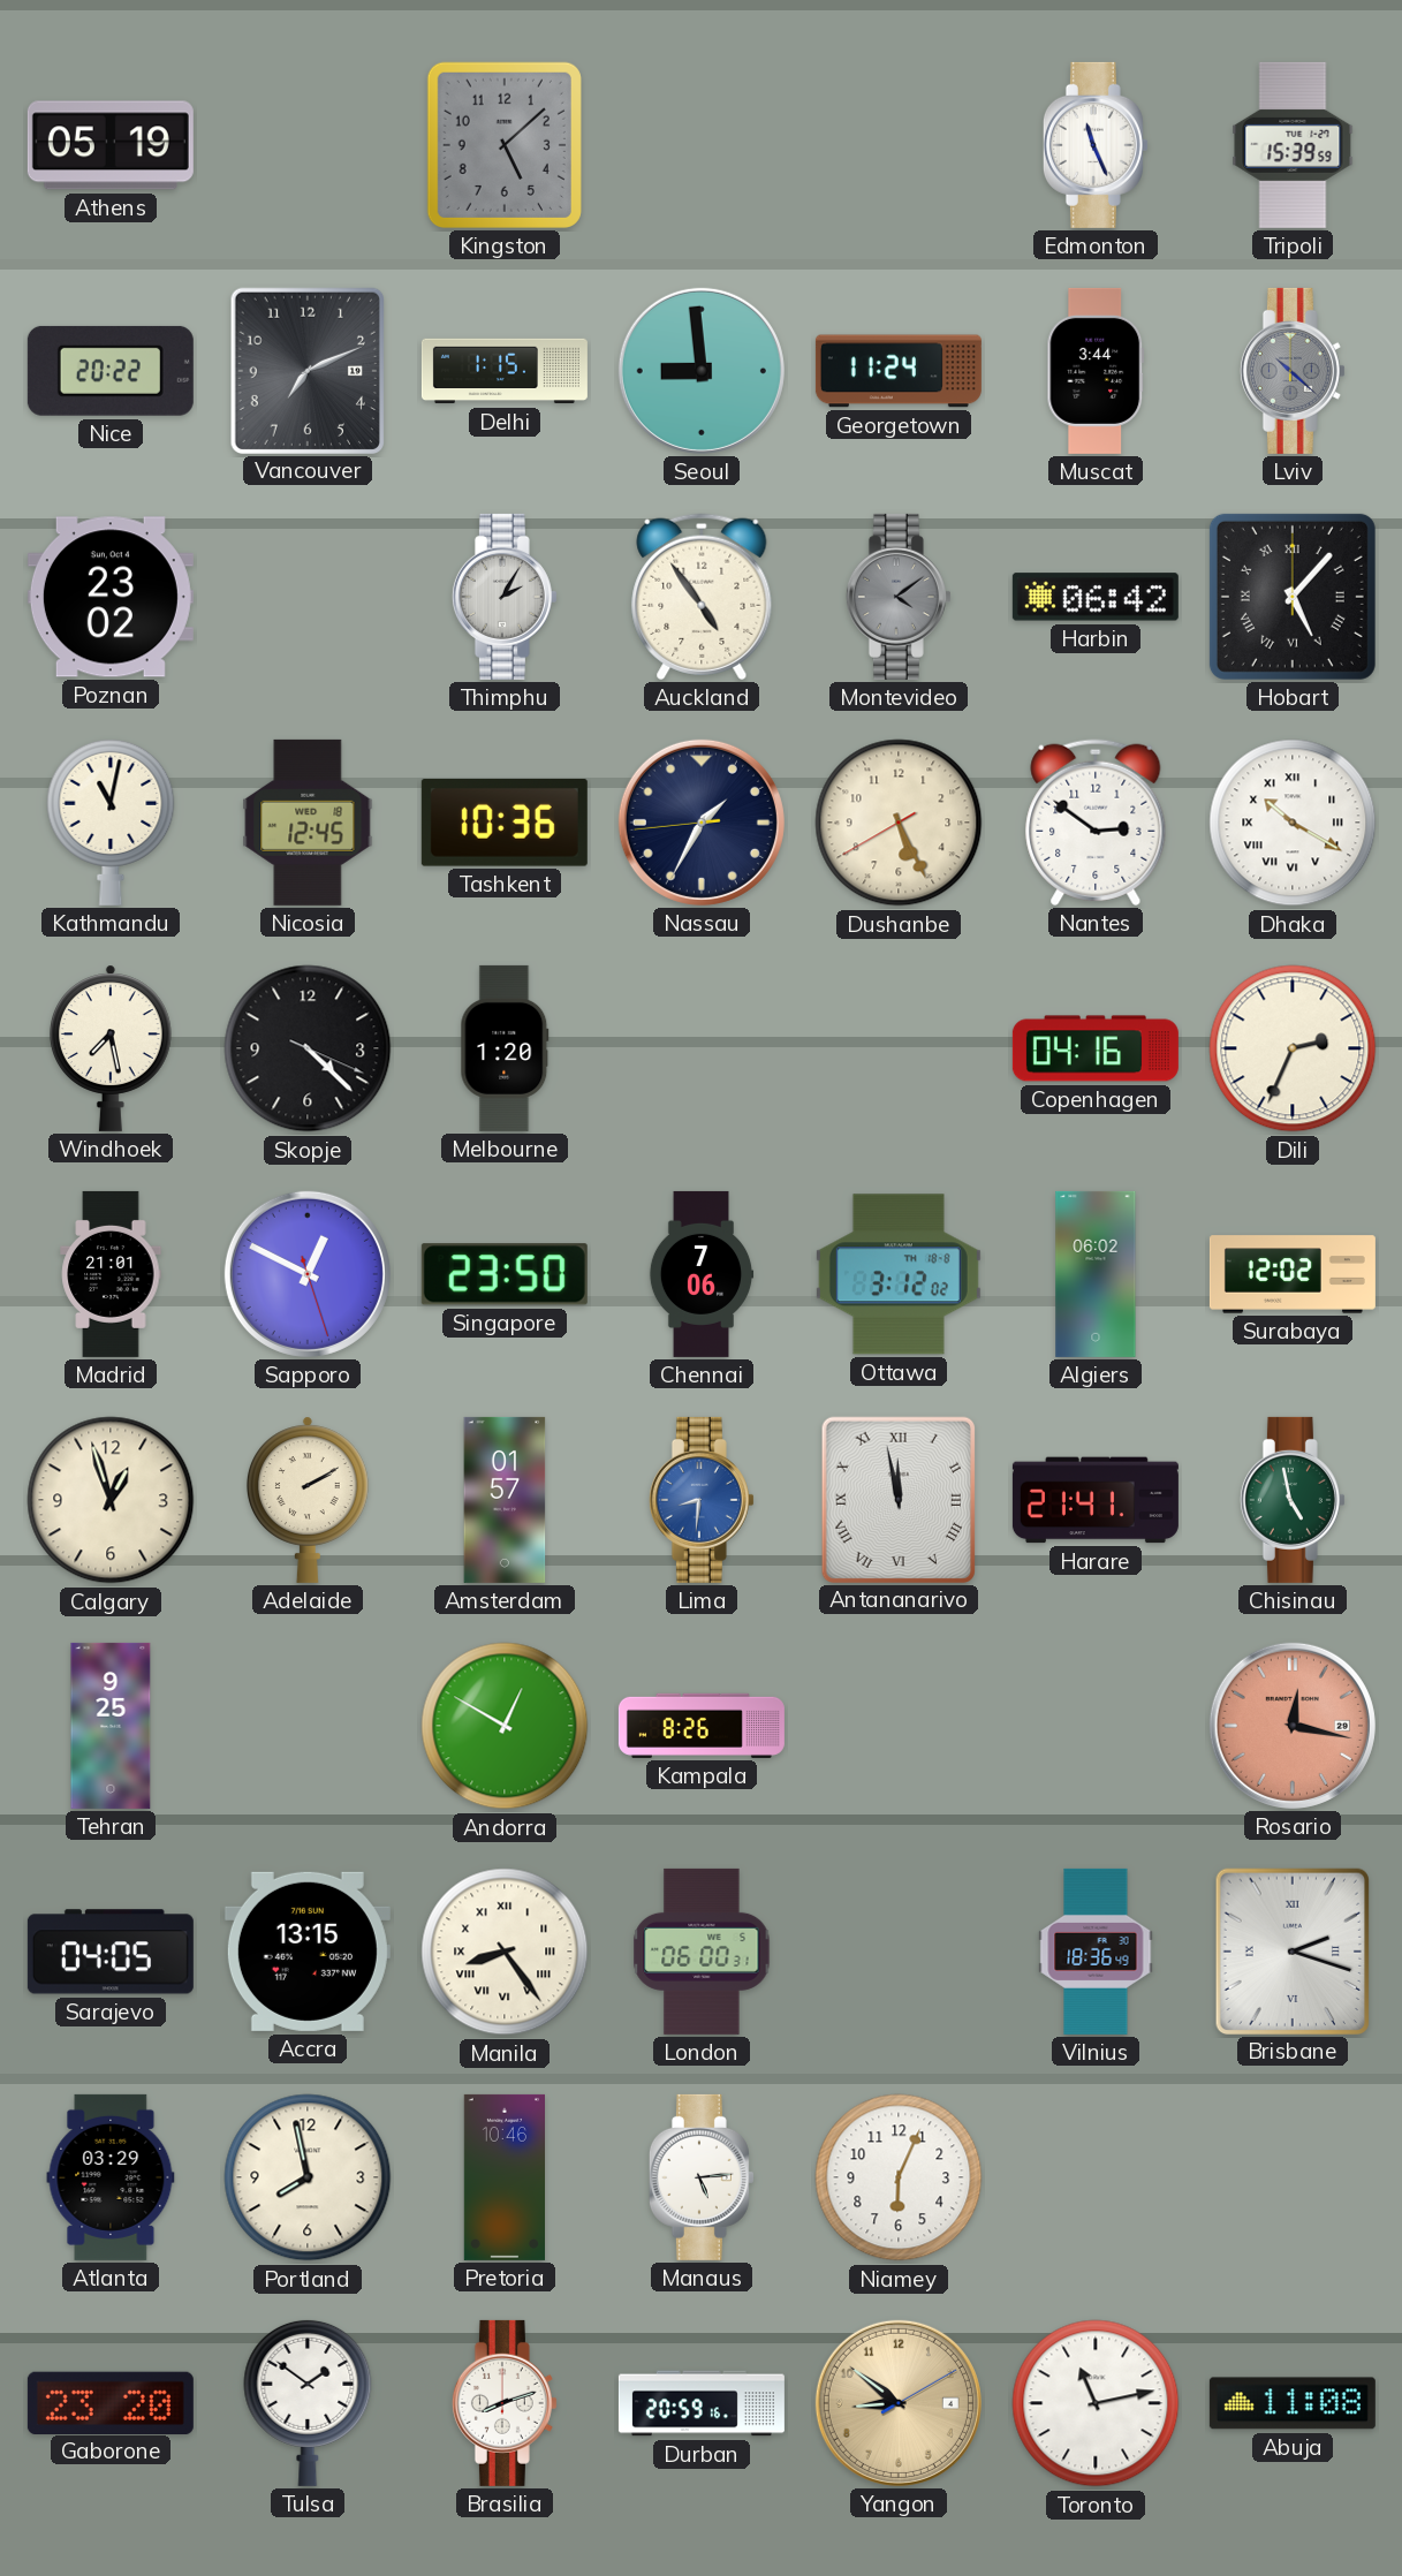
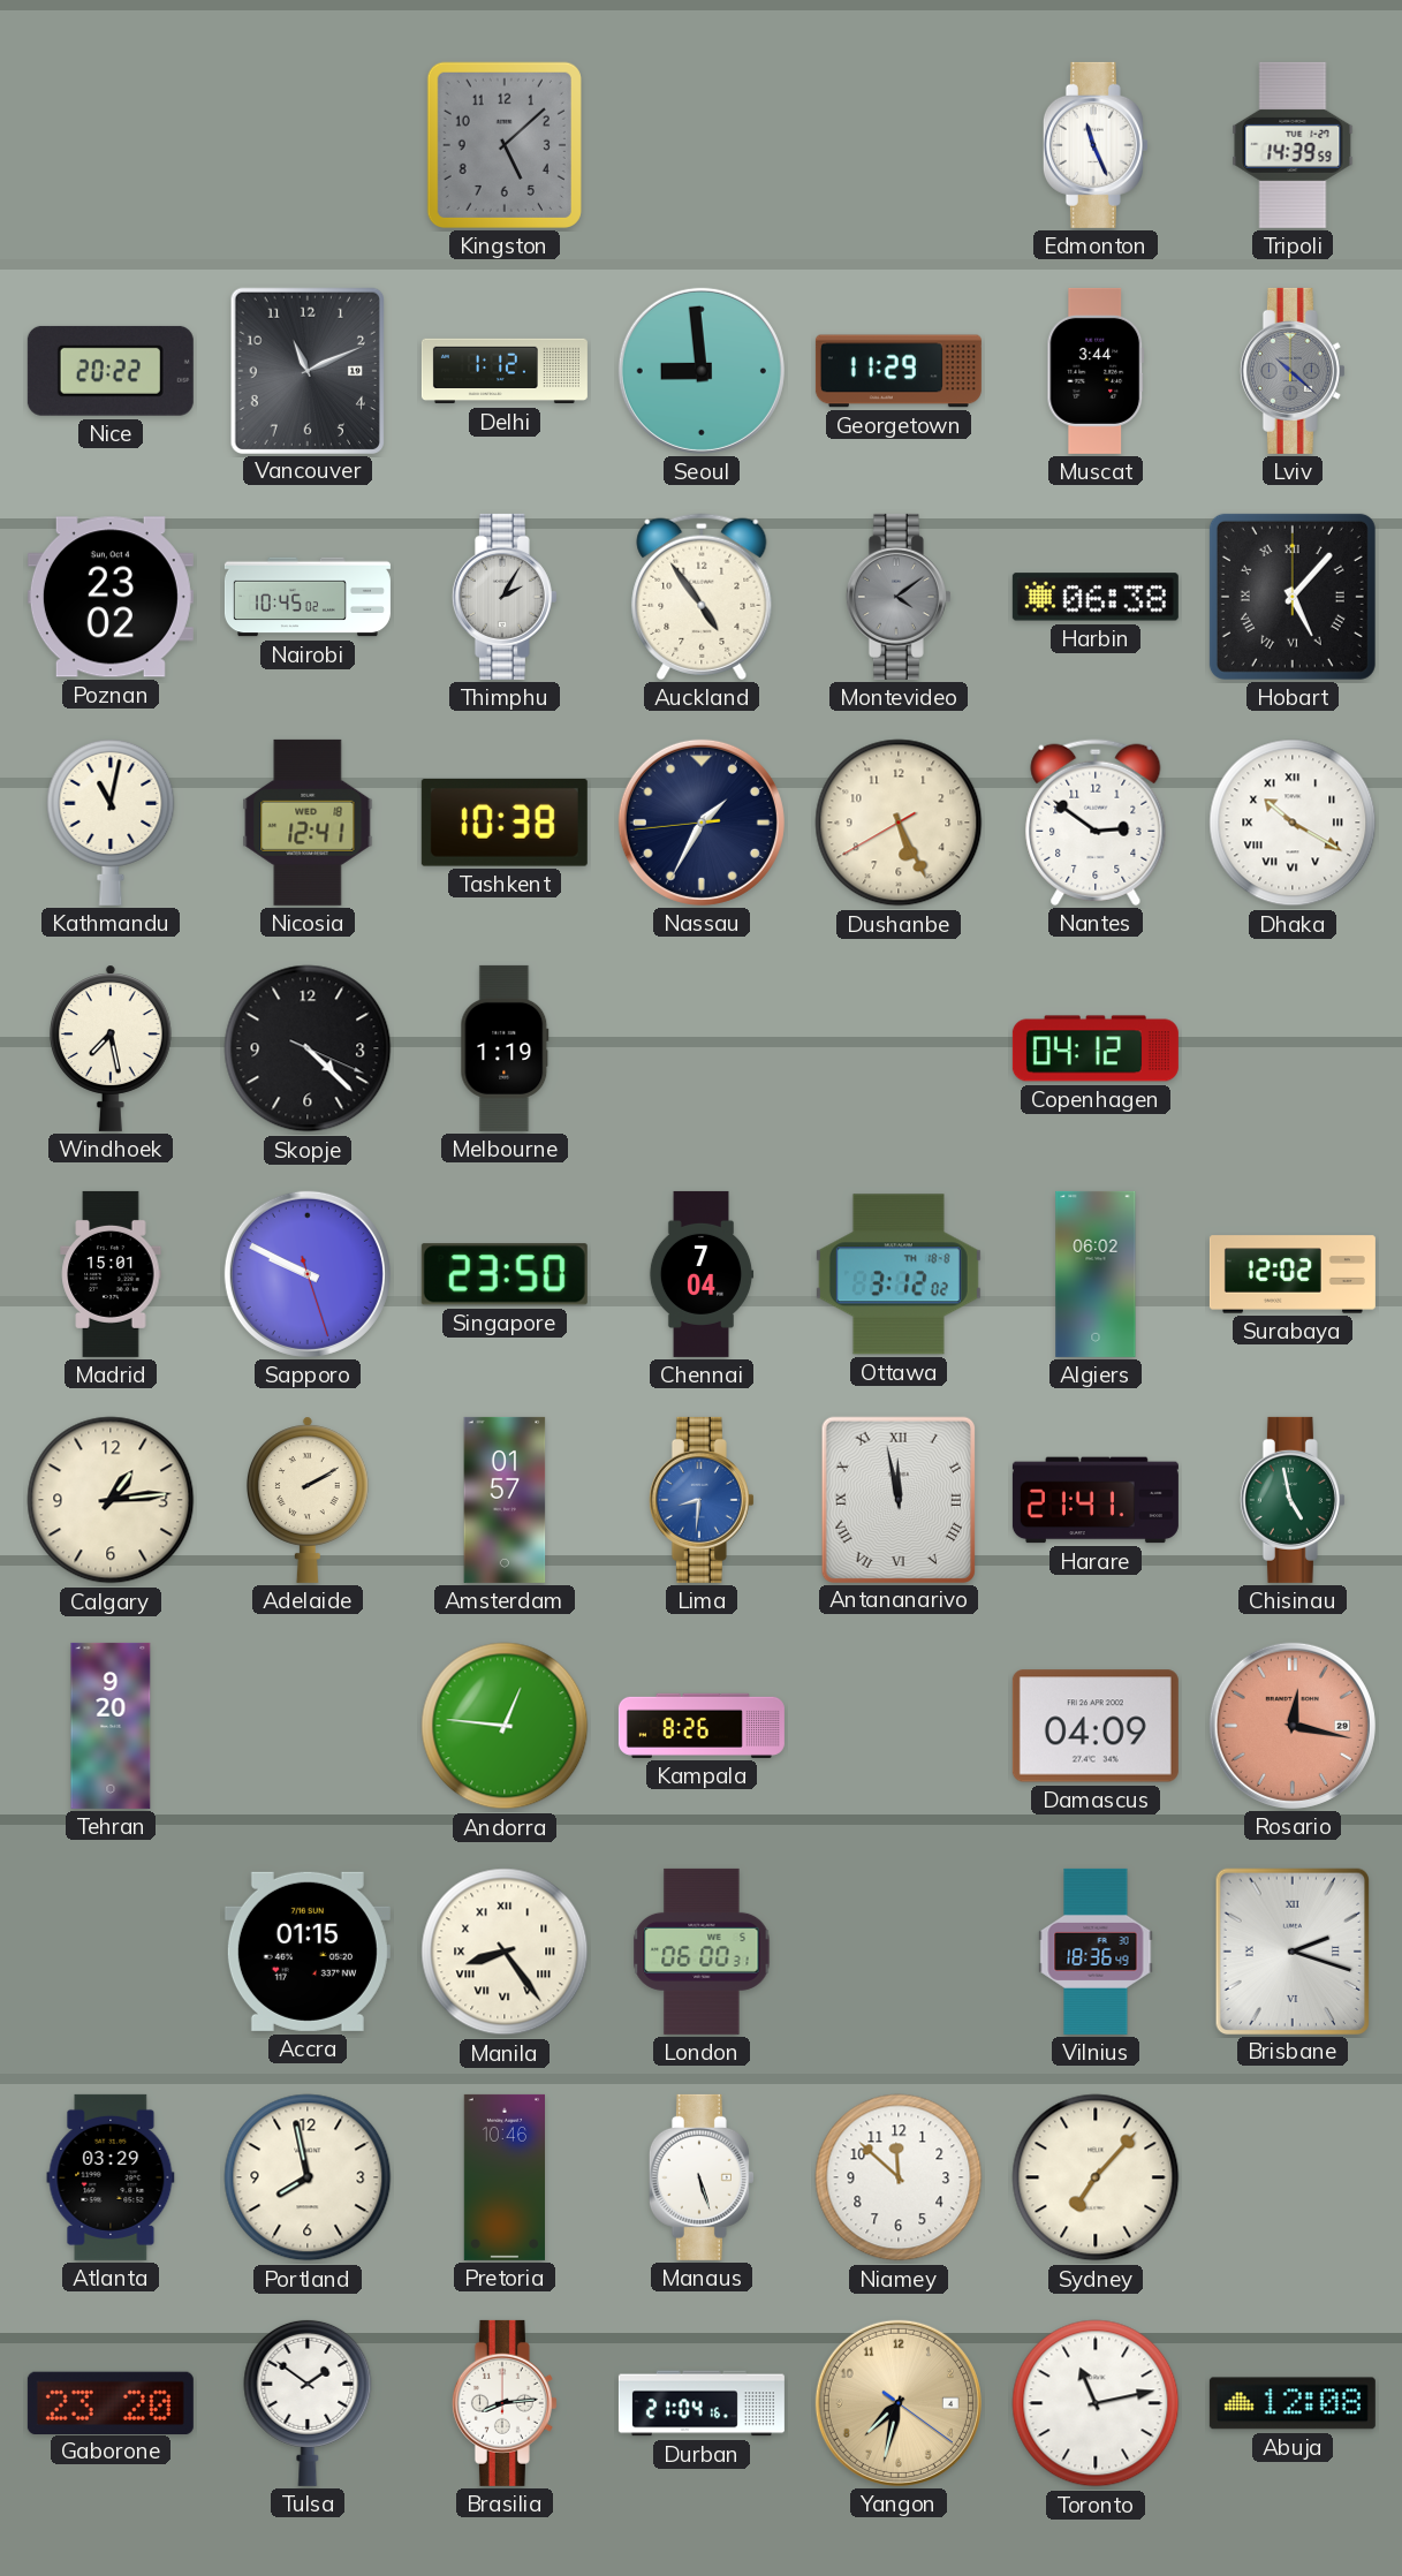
Athens: 05:19 -> none
Tripoli: 15:39 -> 14:39
Vancouver: 7:11 -> 11:11
Delhi: 1:15 -> 1:12
Georgetown: 11:24 -> 11:29
Nairobi: none -> 10:45
Harbin: 06:42 -> 06:38
Nicosia: 12:45 -> 12:41
Tashkent: 10:36 -> 10:38
Melbourne: 1:20 -> 1:19
Copenhagen: 04:16 -> 04:12
Dili: 2:34 -> none
Madrid: 21:01 -> 15:01
Sapporo: 12:49 -> 9:49
Chennai: 7:06 -> 7:04
Calgary: 12:57 -> 1:14
Tehran: 9:25 -> 9:20
Andorra: 12:50 -> 12:46
Damascus: none -> 04:09
Sarajevo: 04:05 -> none
Accra: 13:15 -> 01:15
Manaus: 5:14 -> 5:27
Niamey: 6:04 -> 11:52
Sydney: none -> 7:07
Brasilia: 8:12 -> 8:14
Durban: 20:59 -> 21:04
Yangon: 8:51 -> 7:32
Abuja: 11:08 -> 12:08
